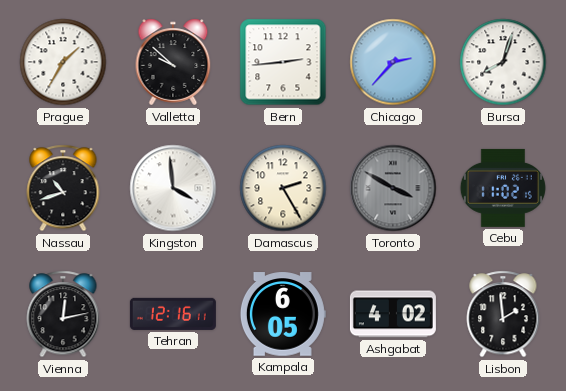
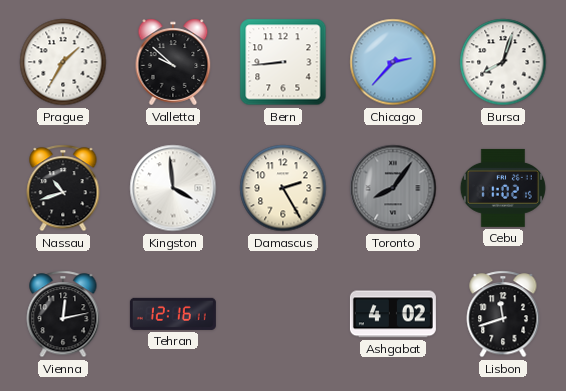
Bern: 2:44 -> 8:44
Toronto: 3:50 -> 8:06
Kampala: 6:05 -> none
Lisbon: 1:59 -> 11:42
